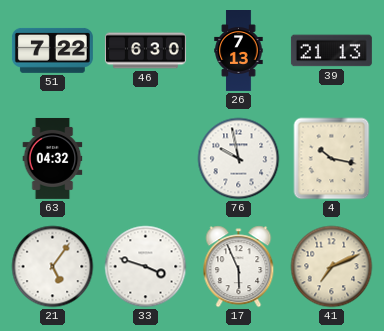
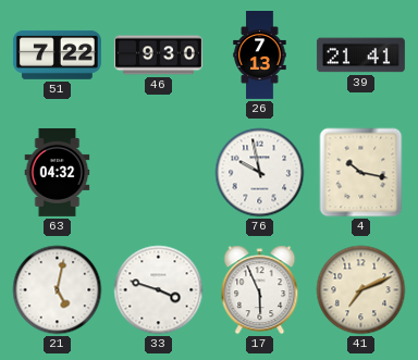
46: 6:30 -> 9:30
39: 21:13 -> 21:41
21: 5:06 -> 5:02
